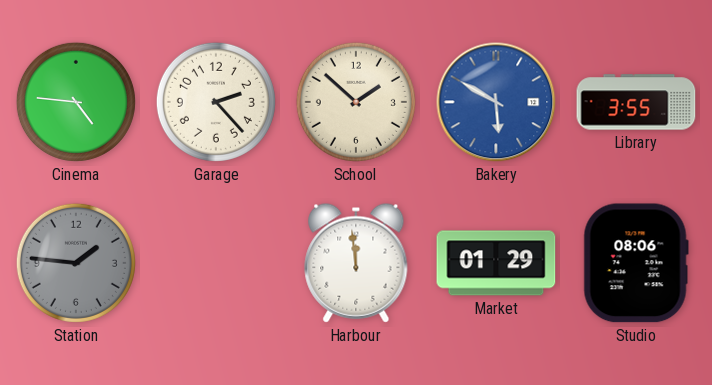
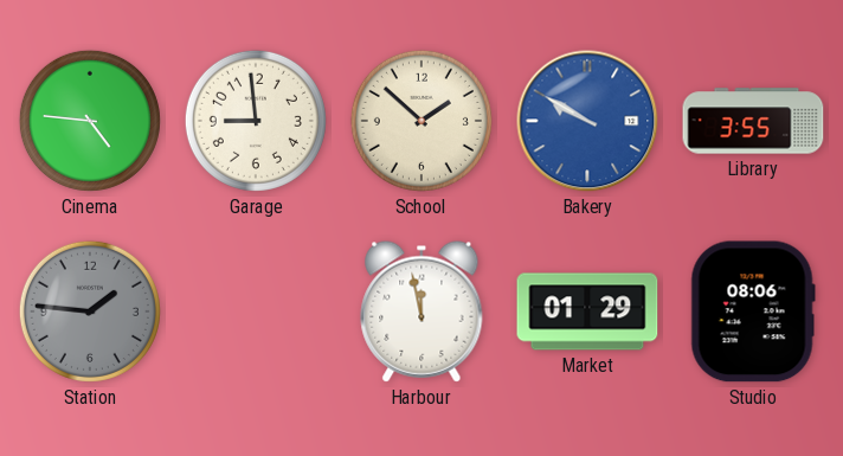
Garage: 2:23 -> 8:59
Bakery: 5:50 -> 9:50
Harbour: 11:59 -> 11:58
